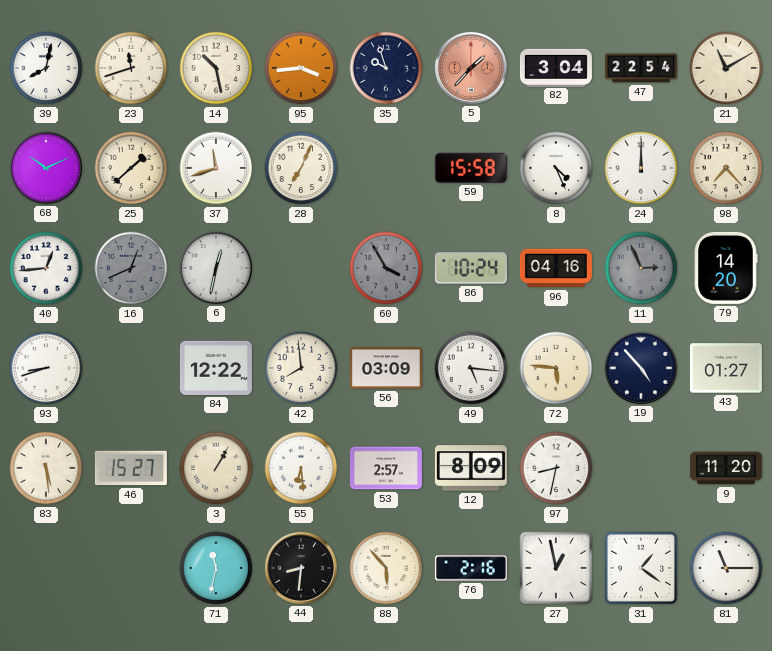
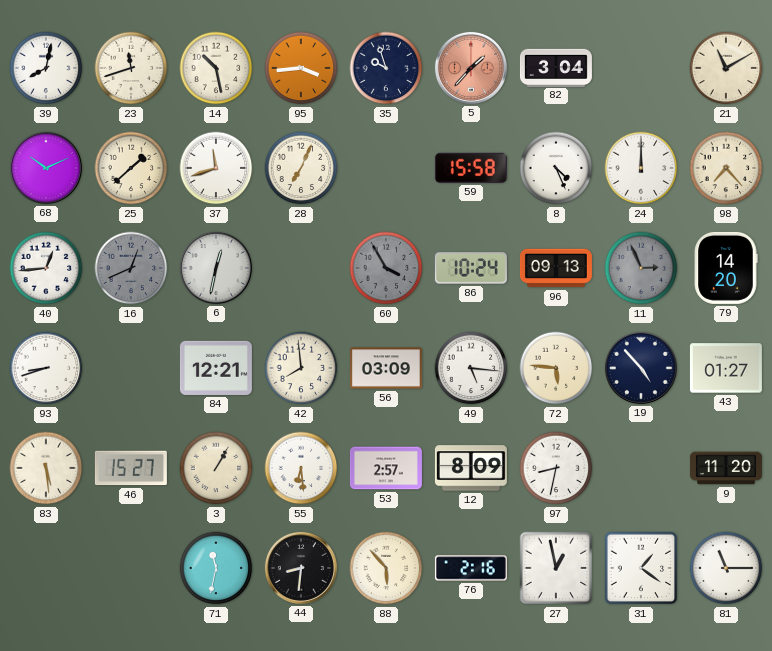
47: 22:54 -> none
96: 04:16 -> 09:13
84: 12:22 -> 12:21
